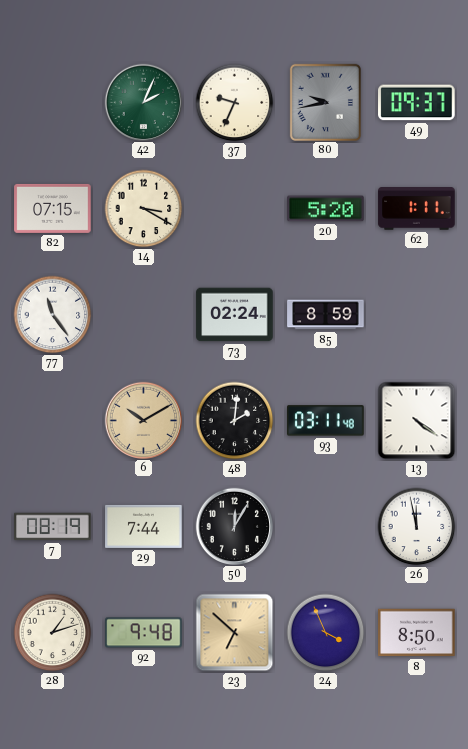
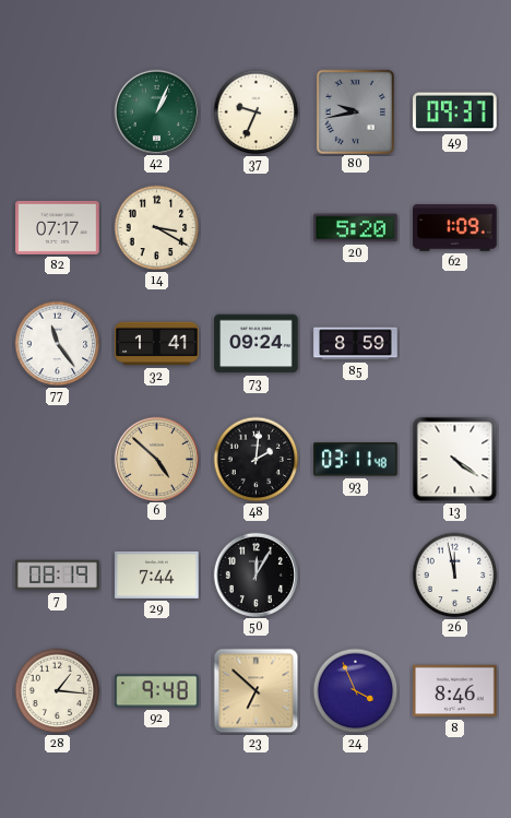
42: 2:04 -> 1:04
82: 07:15 -> 07:17
62: 1:11 -> 1:09
32: none -> 1:41
73: 02:24 -> 09:24
6: 10:10 -> 4:52
28: 1:12 -> 1:16
8: 8:50 -> 8:46
